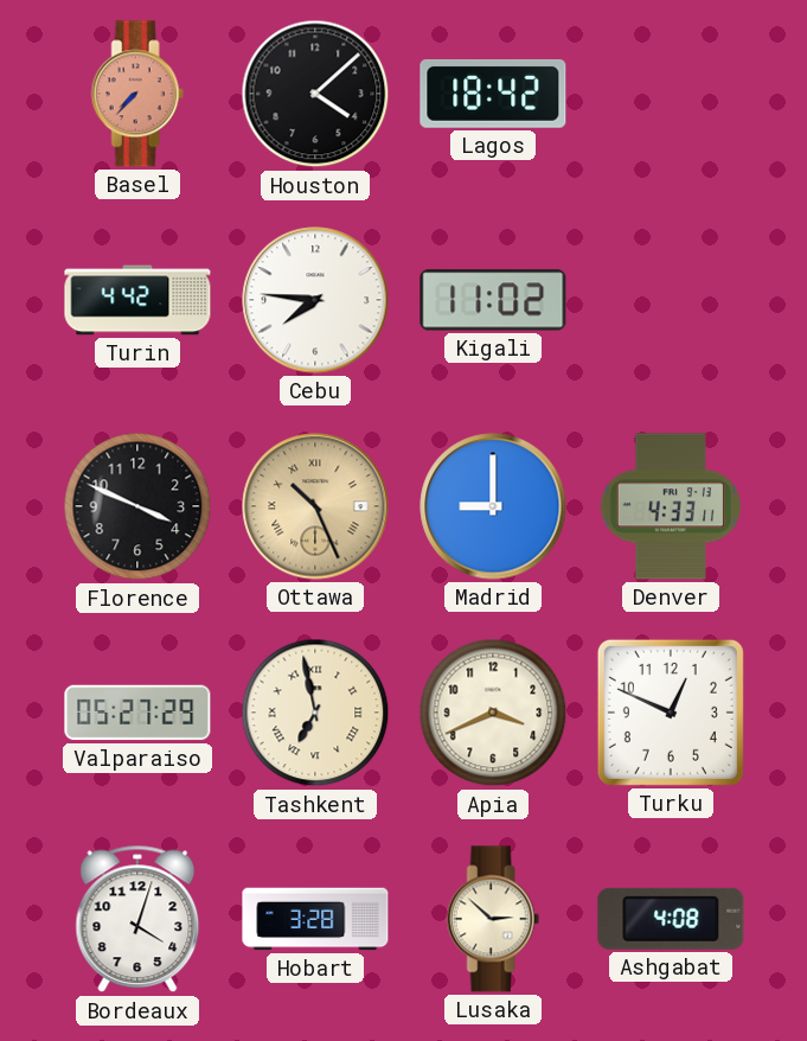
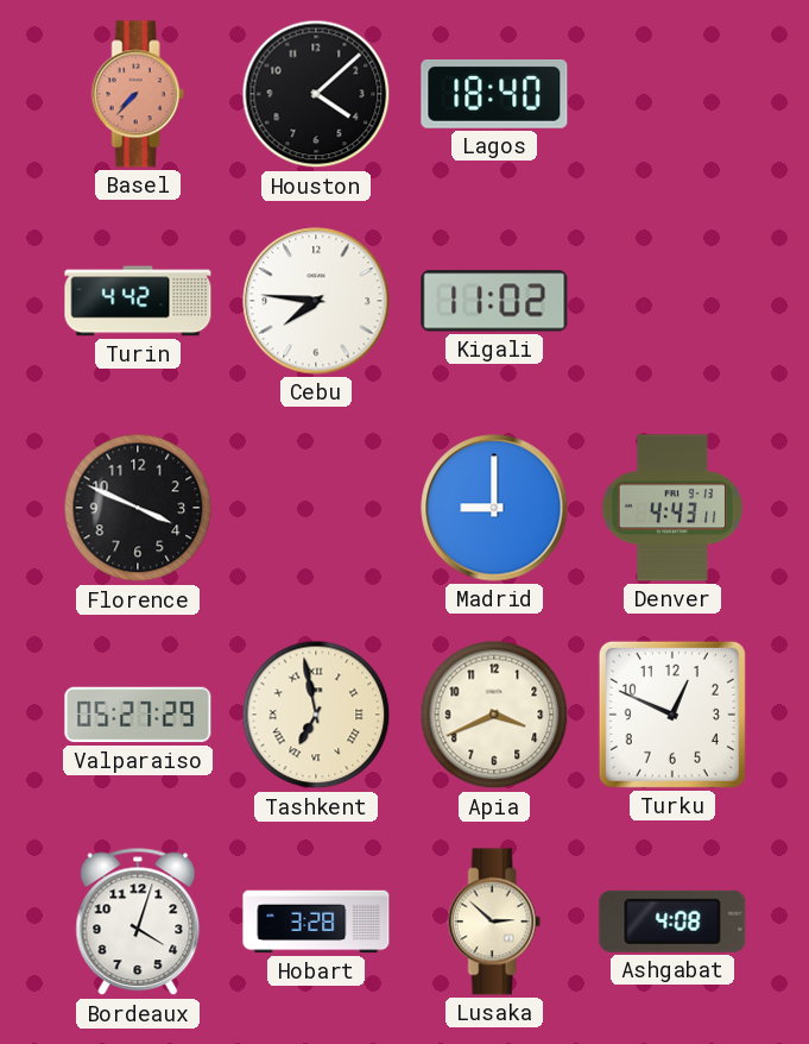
Lagos: 18:42 -> 18:40
Ottawa: 10:26 -> none
Denver: 4:33 -> 4:43
